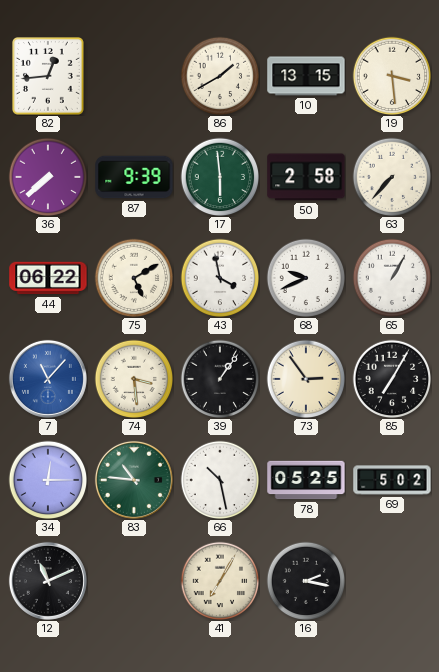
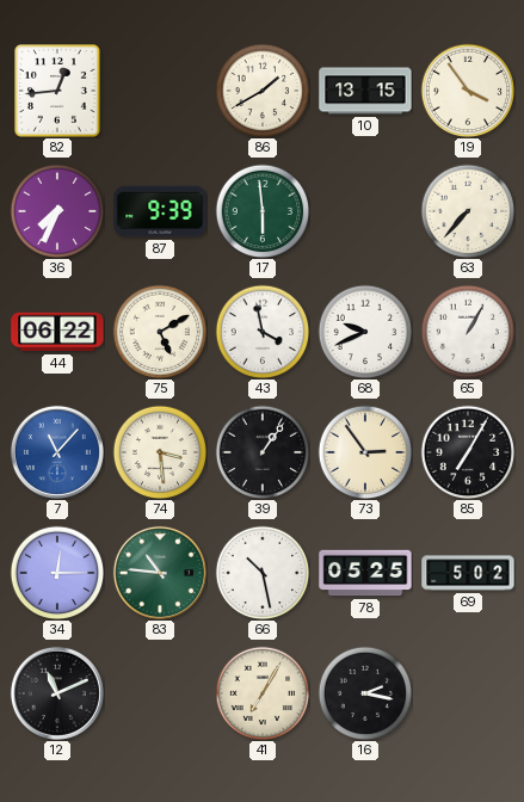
19: 3:29 -> 3:54
36: 7:38 -> 7:34
50: 2:58 -> none
